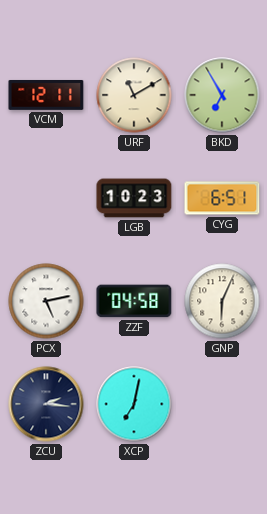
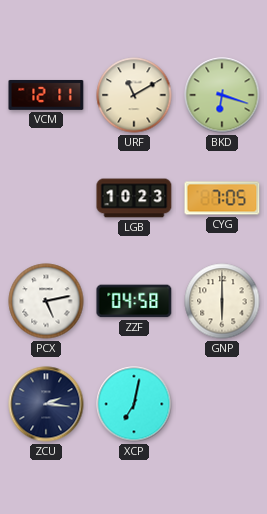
BKD: 6:55 -> 6:18
CYG: 6:51 -> 7:05
GNP: 6:04 -> 6:00
